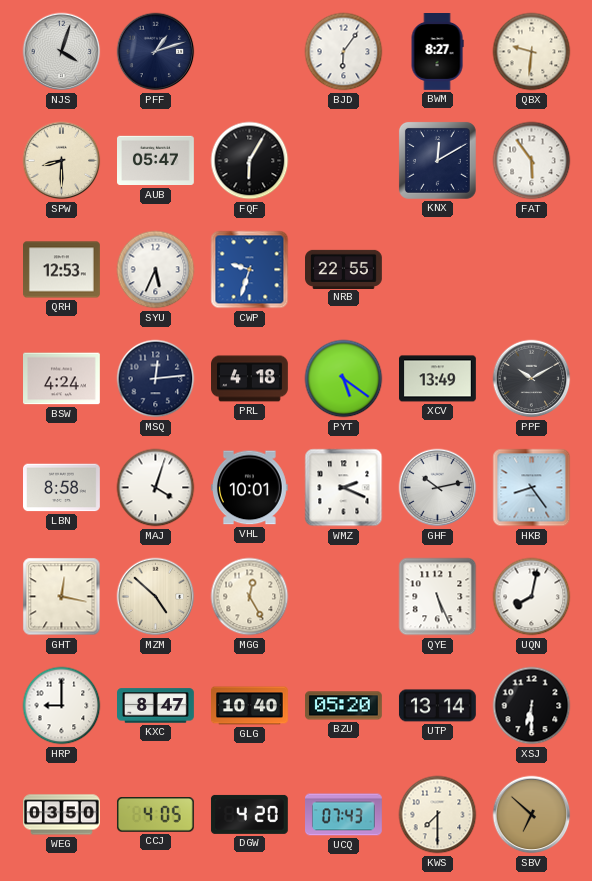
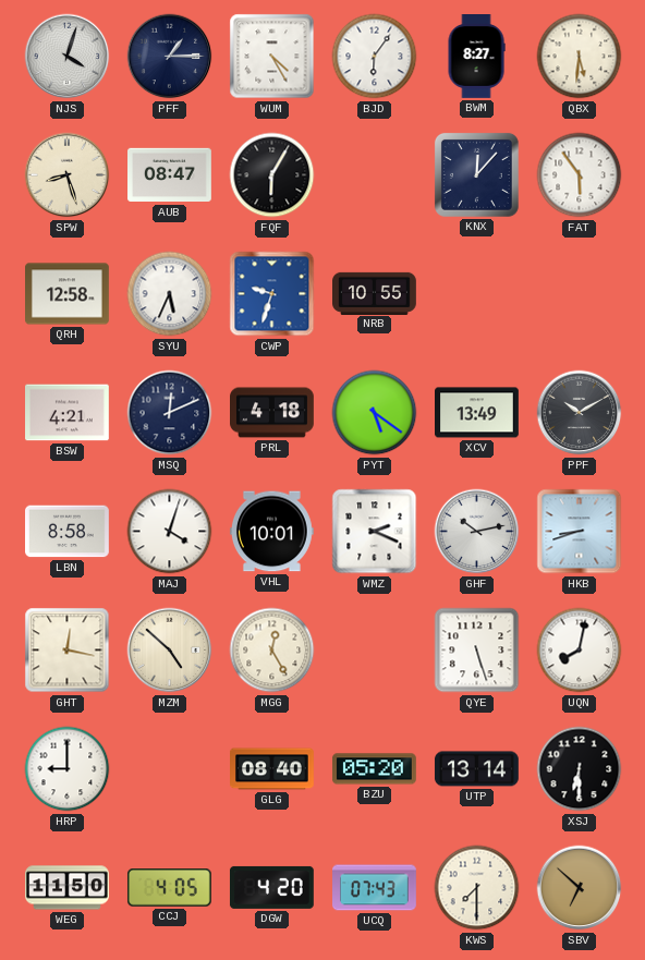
PFF: 1:12 -> 1:15
WUM: none -> 4:25
QBX: 9:31 -> 5:31
SPW: 8:30 -> 8:27
AUB: 05:47 -> 08:47
KNX: 12:10 -> 12:07
QRH: 12:53 -> 12:58
NRB: 22:55 -> 10:55
BSW: 4:24 -> 4:21
MSQ: 12:14 -> 12:11
HKB: 8:24 -> 8:42
QYE: 5:26 -> 5:27
KXC: 8:47 -> none
GLG: 10:40 -> 08:40
WEG: 03:50 -> 11:50
